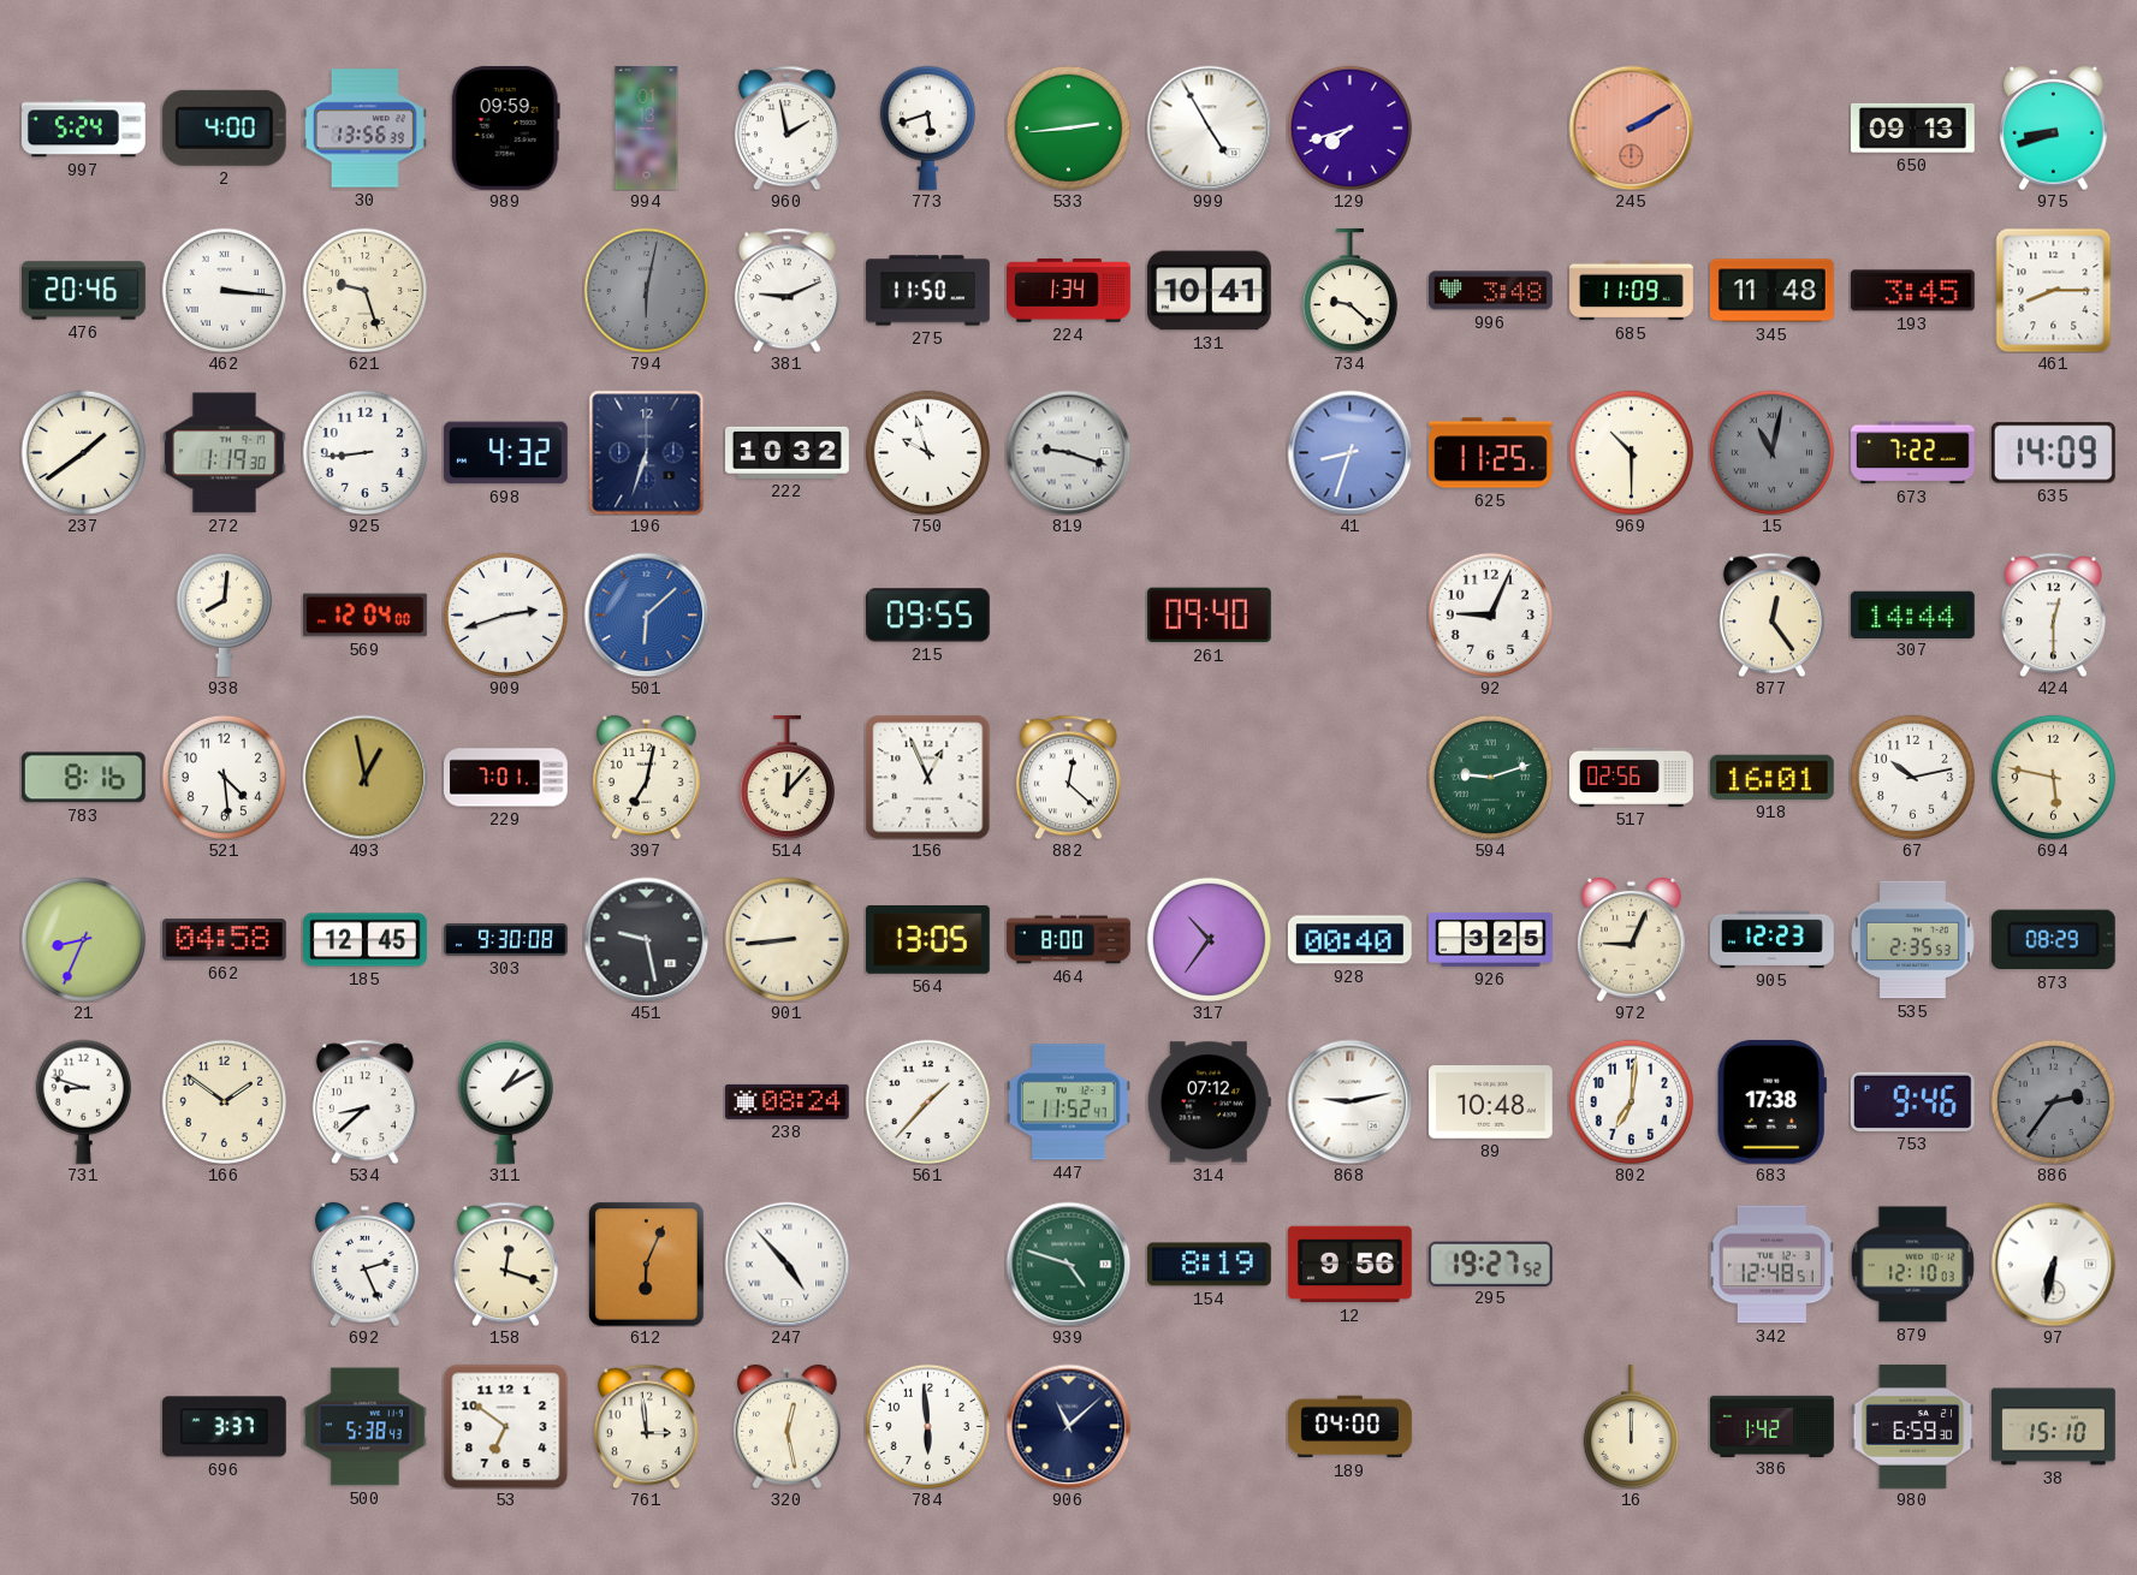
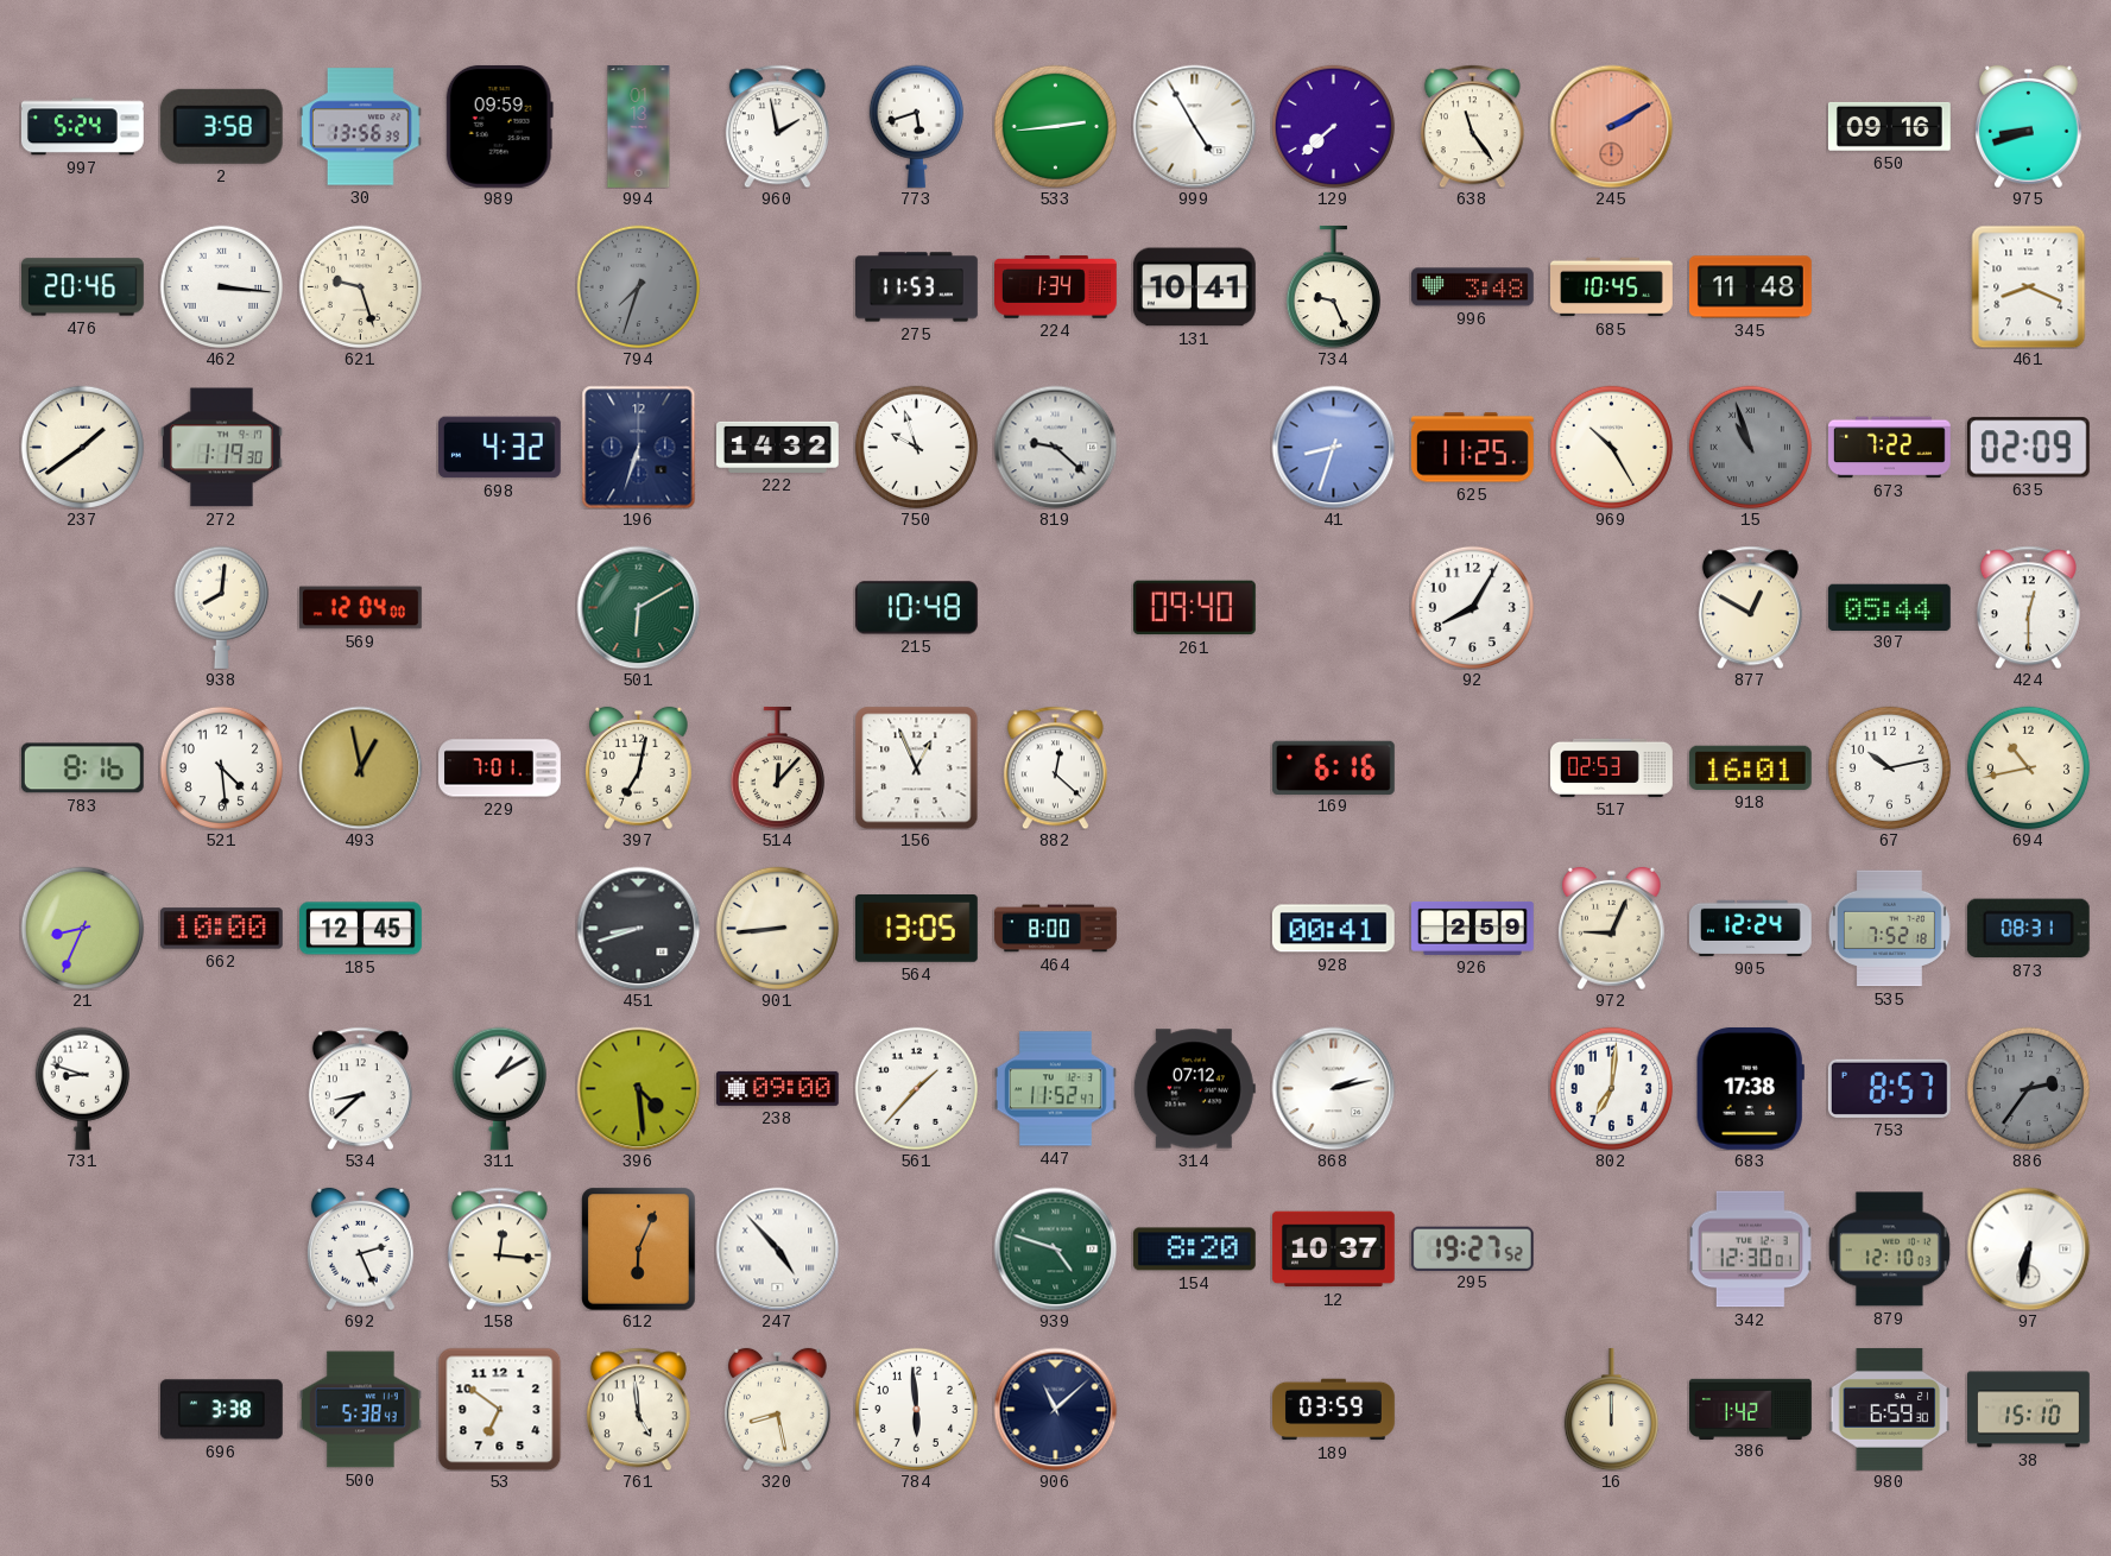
2: 4:00 -> 3:58
129: 7:42 -> 7:38
638: none -> 11:24
650: 09:13 -> 09:16
794: 6:02 -> 7:33
381: 9:11 -> none
275: 11:50 -> 11:53
734: 9:22 -> 9:26
685: 11:09 -> 10:45
193: 3:45 -> none
461: 8:15 -> 8:19
925: 8:44 -> none
222: 10:32 -> 14:32
819: 9:18 -> 9:22
969: 10:30 -> 10:25
15: 11:02 -> 10:57
635: 14:09 -> 02:09
909: 2:42 -> none
501: 6:08 -> 6:10
501 dial: blue -> green
215: 09:55 -> 10:48
92: 9:04 -> 8:05
877: 12:24 -> 12:50
307: 14:44 -> 05:44
169: none -> 6:16
594: 9:12 -> none
517: 02:56 -> 02:53
694: 5:47 -> 10:43
662: 04:58 -> 10:00
303: 9:30 -> none
451: 9:28 -> 8:42
317: 10:36 -> none
928: 00:40 -> 00:41
926: 3:25 -> 2:59
905: 12:23 -> 12:24
535: 2:35 -> 7:52
873: 08:29 -> 08:31
166: 1:51 -> none
396: none -> 4:29
238: 08:24 -> 09:00
868: 9:13 -> 2:13
89: 10:48 -> none
753: 9:46 -> 8:57
158: 12:18 -> 12:16
154: 8:19 -> 8:20
12: 9:56 -> 10:37
342: 12:48 -> 12:30
696: 3:37 -> 3:38
761: 2:59 -> 4:59
320: 12:28 -> 8:28
189: 04:00 -> 03:59
